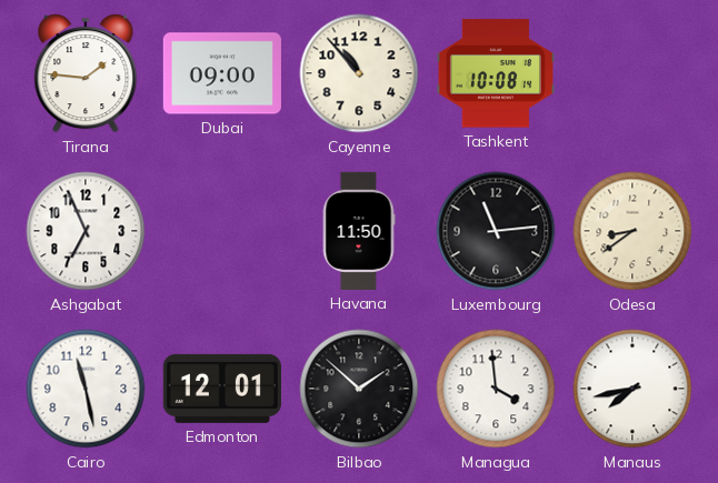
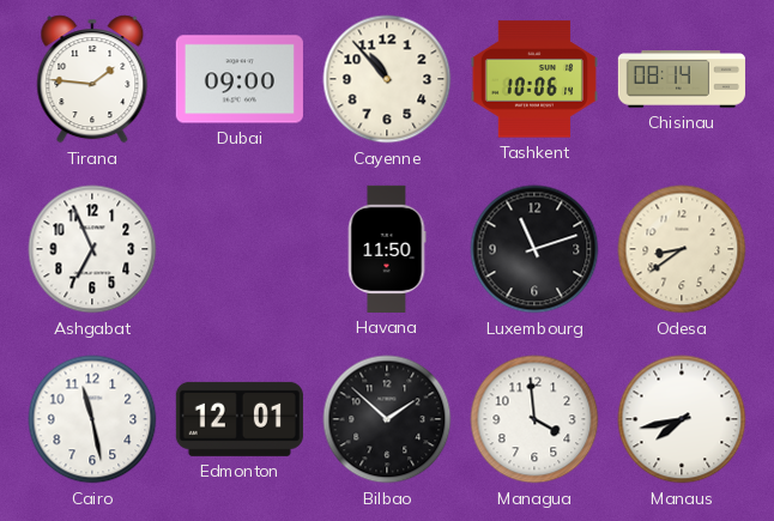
Tashkent: 10:08 -> 10:06
Chisinau: none -> 08:14
Luxembourg: 11:14 -> 11:12
